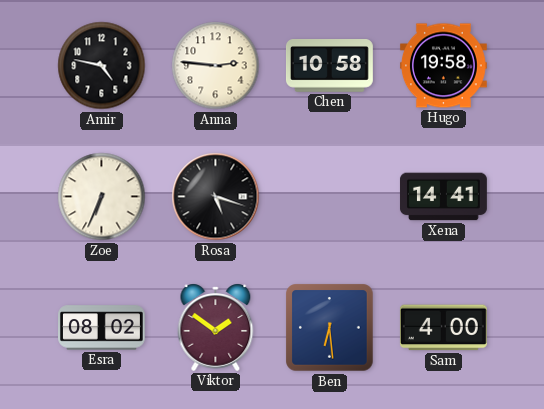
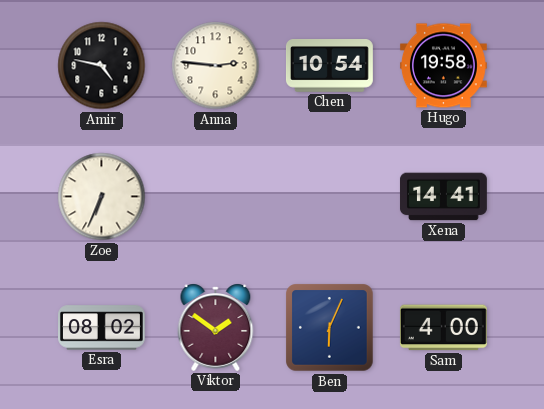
Chen: 10:58 -> 10:54
Rosa: 5:18 -> none
Ben: 6:29 -> 6:04
